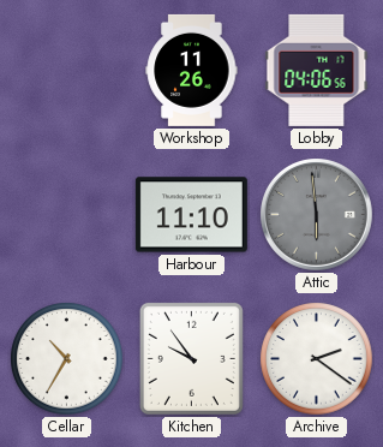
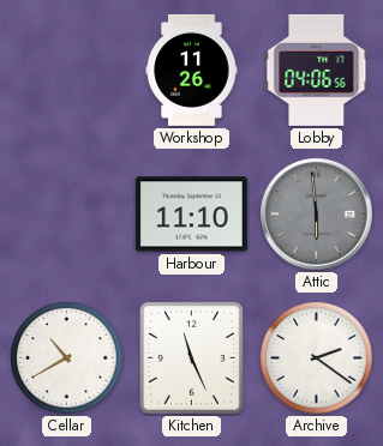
Cellar: 10:35 -> 10:40
Kitchen: 9:54 -> 11:26
